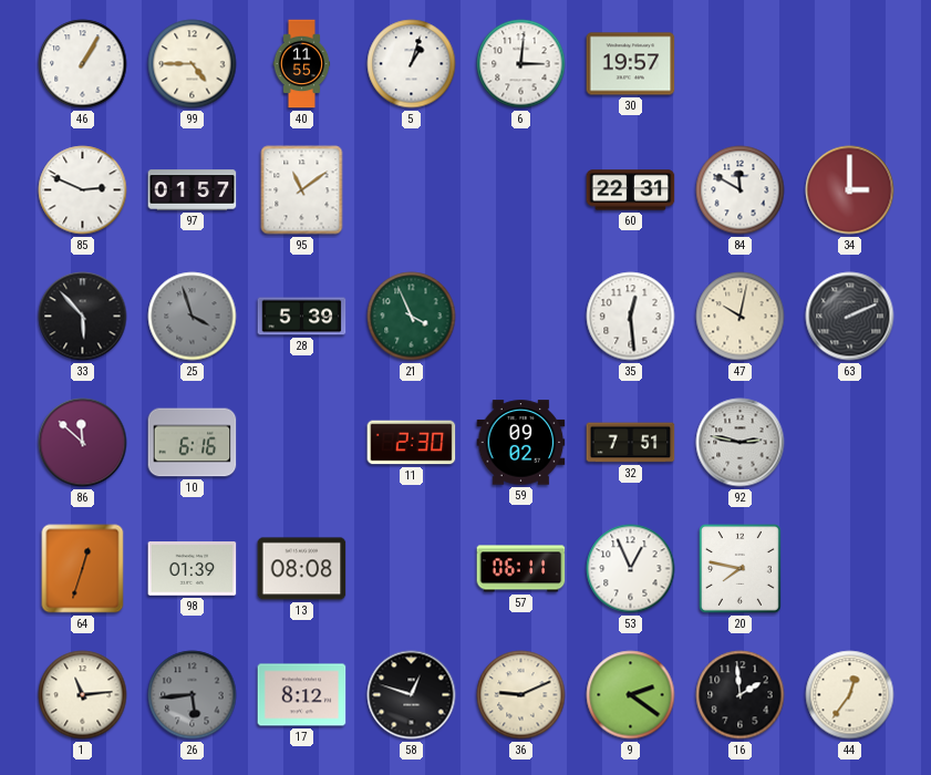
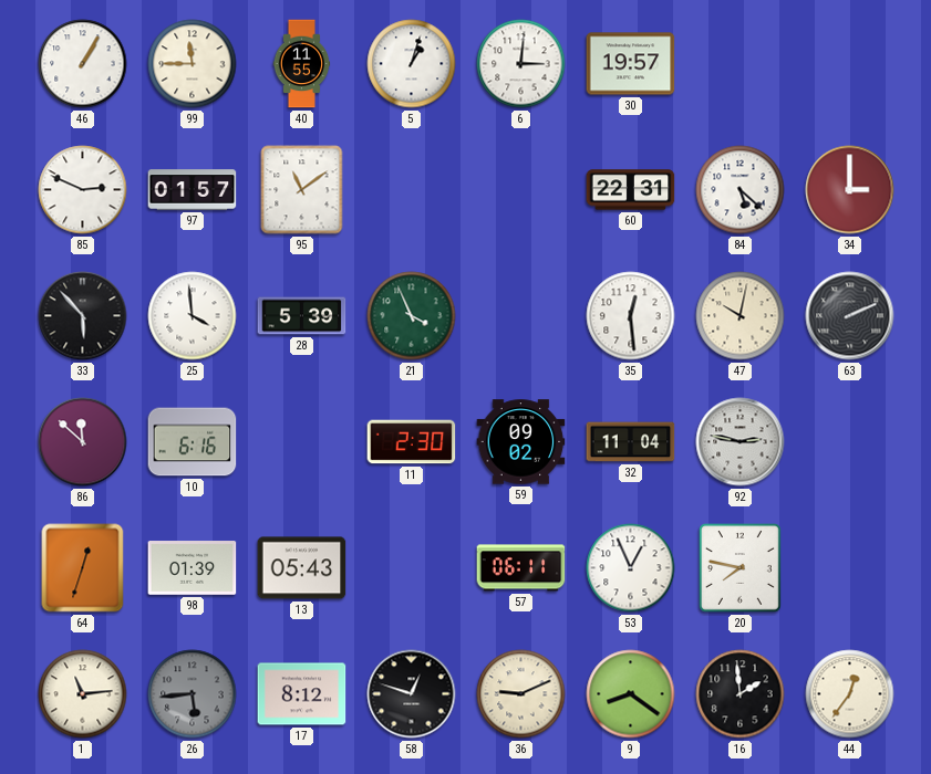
99: 4:45 -> 11:45
84: 11:50 -> 5:22
25: 3:57 -> 3:59
25 dial: grey -> white
32: 7:51 -> 11:04
13: 08:08 -> 05:43
9: 2:21 -> 8:21
